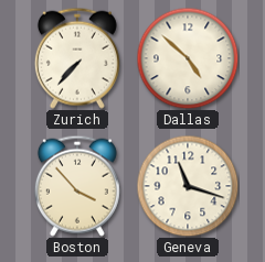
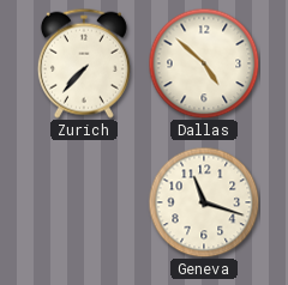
Boston: 3:53 -> none
